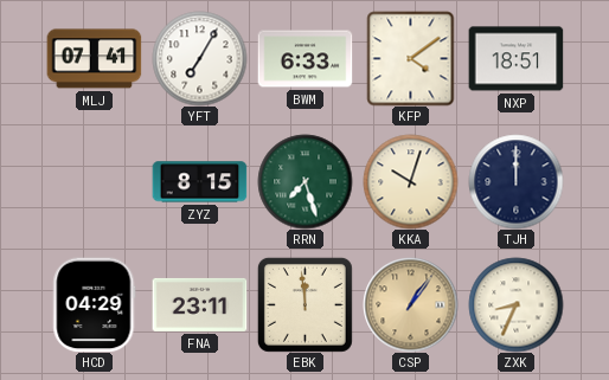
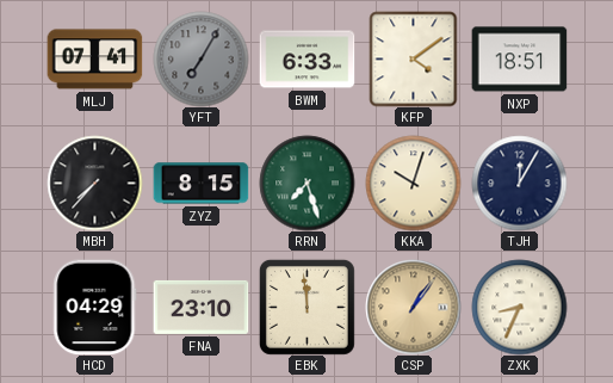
YFT dial: white -> grey
MBH: none -> 7:37
TJH: 12:00 -> 12:05
FNA: 23:11 -> 23:10
